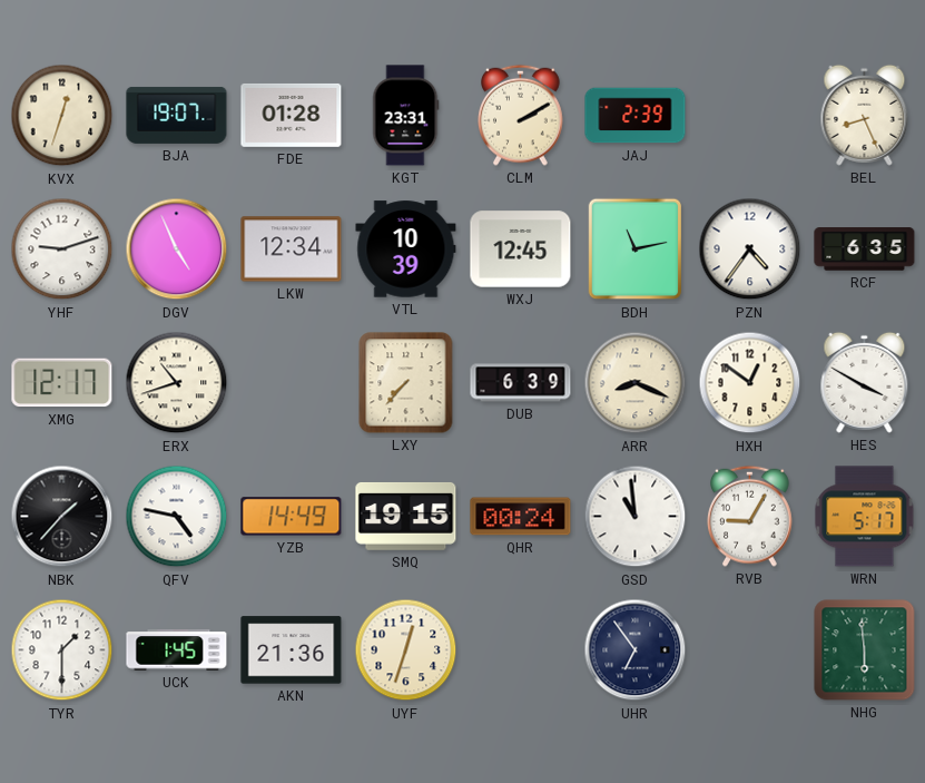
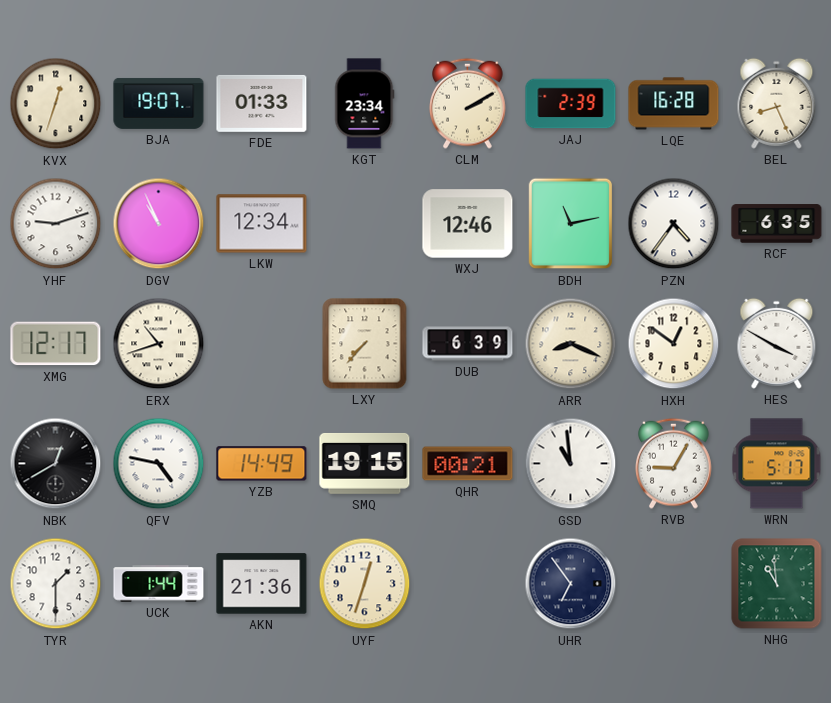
FDE: 01:28 -> 01:33
KGT: 23:31 -> 23:34
LQE: none -> 16:28
DGV: 4:56 -> 10:56
VTL: 10:39 -> none
WXJ: 12:45 -> 12:46
NBK: 1:37 -> 12:40
QHR: 00:24 -> 00:21
UCK: 1:45 -> 1:44
NHG: 5:59 -> 10:59
